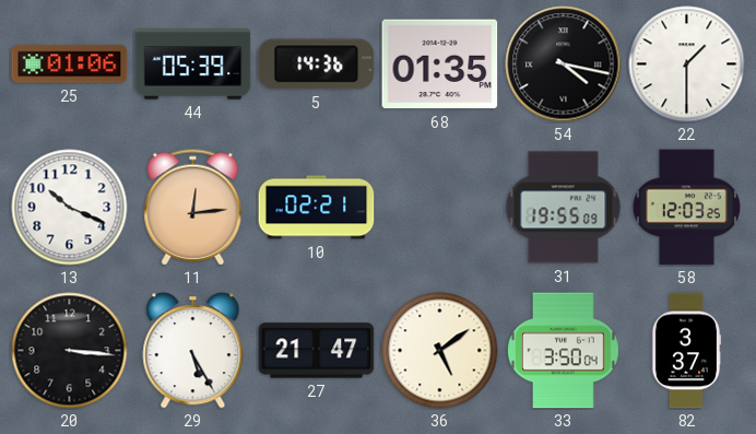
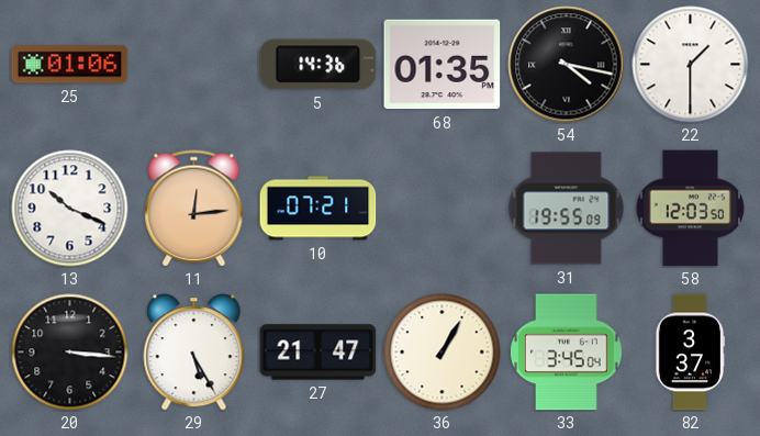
44: 05:39 -> none
10: 02:21 -> 07:21
58: 12:03:25 -> 12:03:50
36: 5:09 -> 1:05
33: 3:50 -> 3:45
